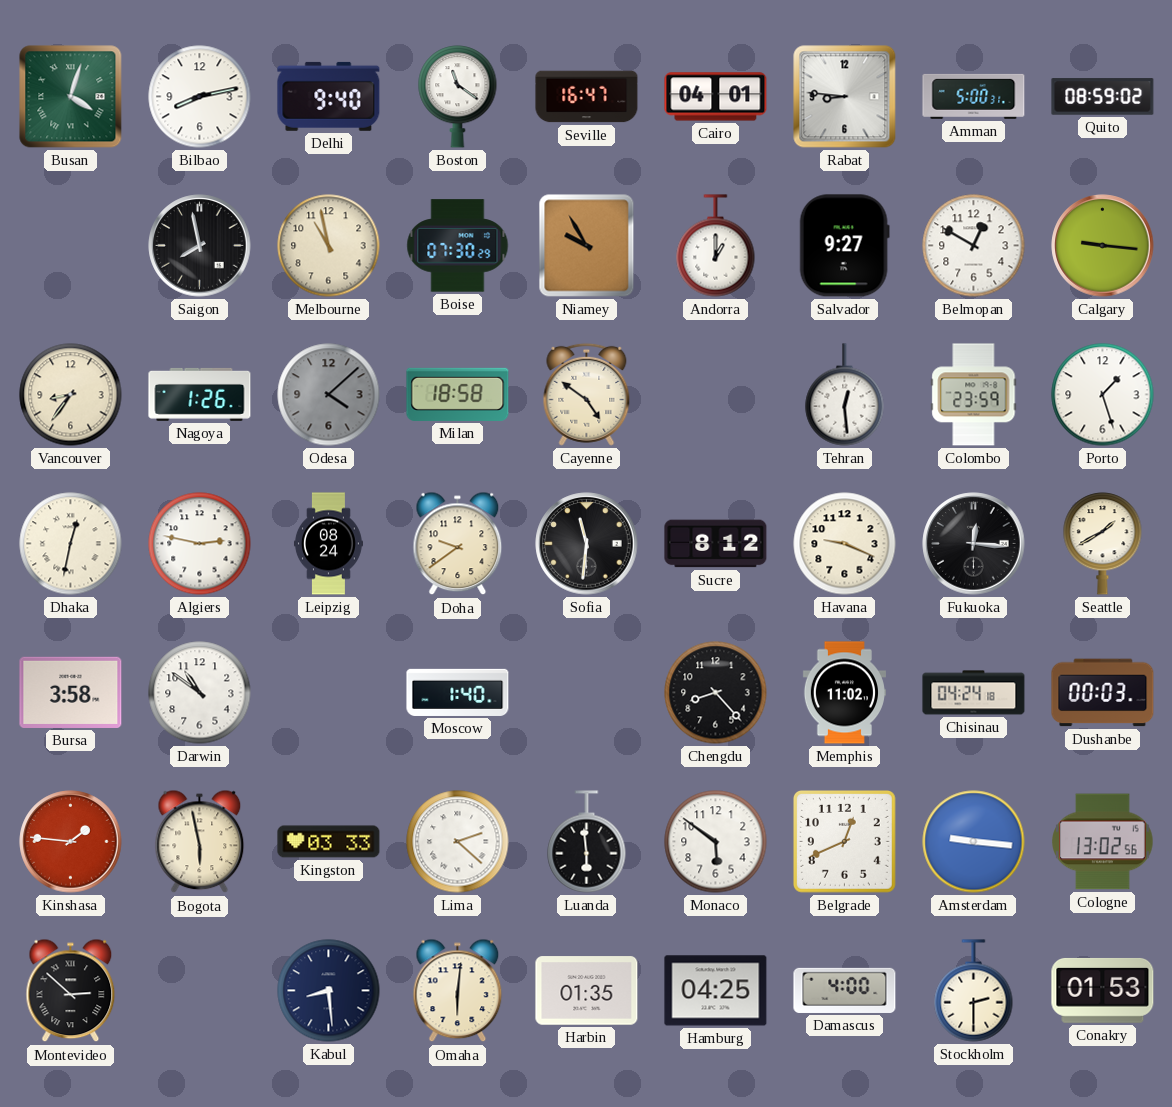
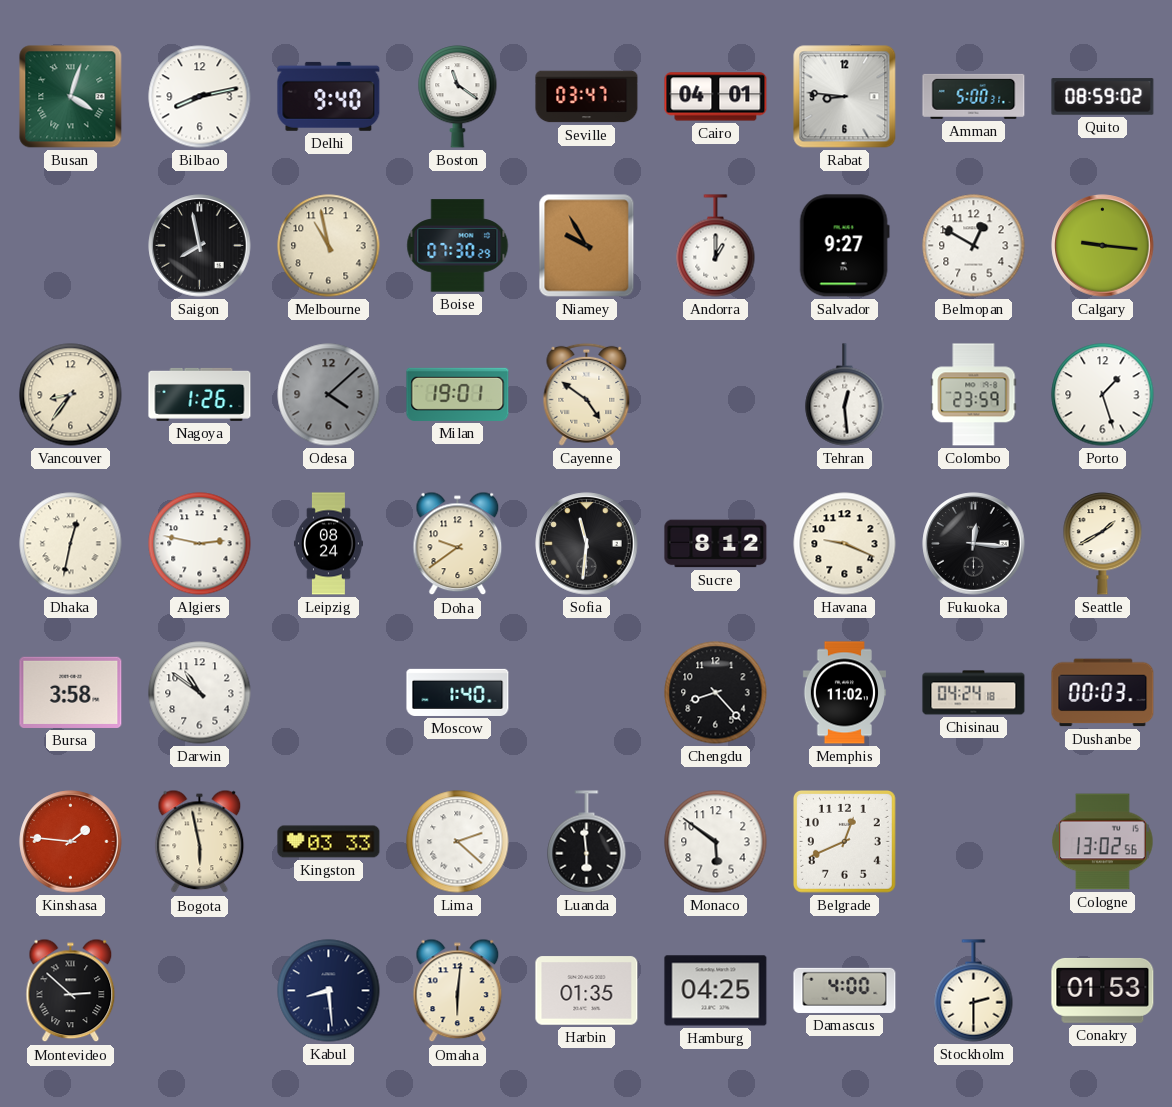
Seville: 16:47 -> 03:47
Milan: 18:58 -> 19:01
Amsterdam: 9:16 -> none
